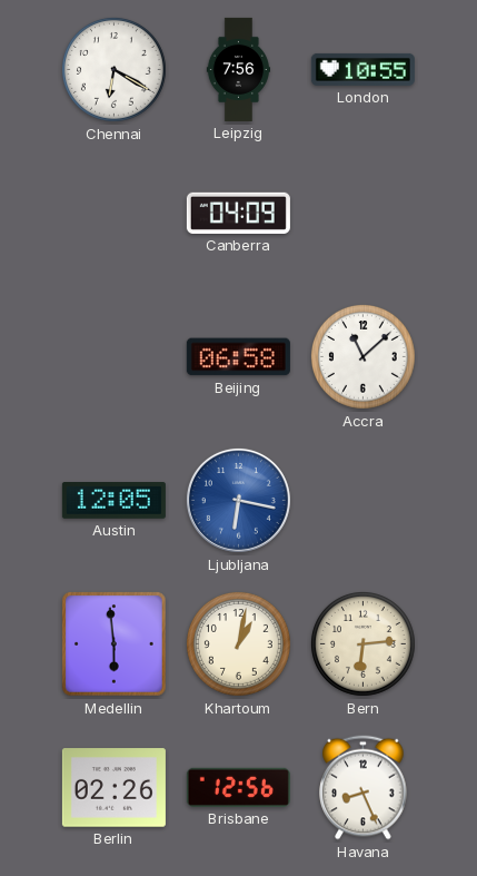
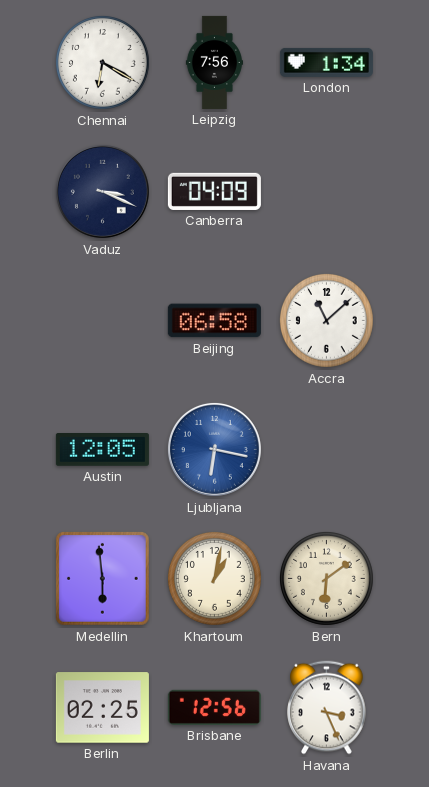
London: 10:55 -> 1:34
Vaduz: none -> 3:19
Bern: 6:14 -> 6:09
Berlin: 02:26 -> 02:25
Havana: 8:26 -> 3:26
